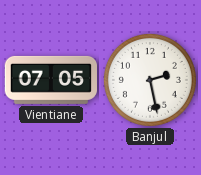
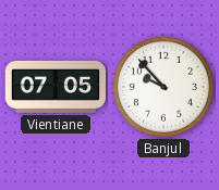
Banjul: 2:28 -> 9:53
